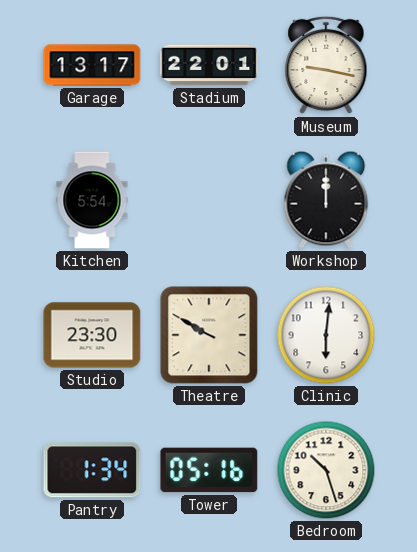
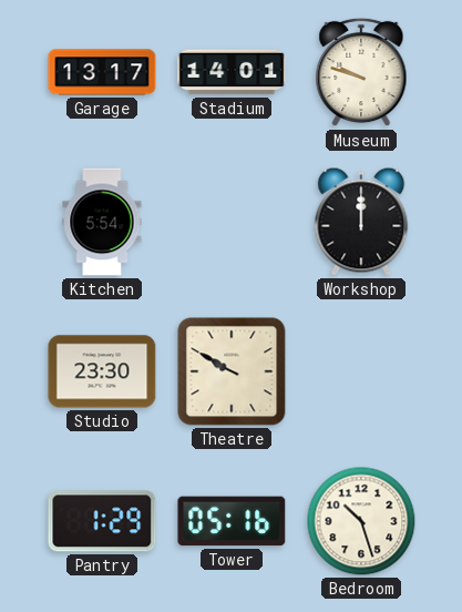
Stadium: 22:01 -> 14:01
Museum: 9:17 -> 9:48
Clinic: 6:01 -> none
Pantry: 1:34 -> 1:29
